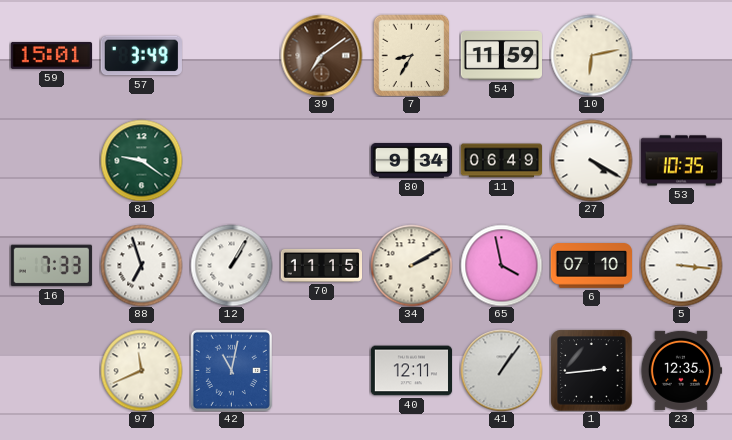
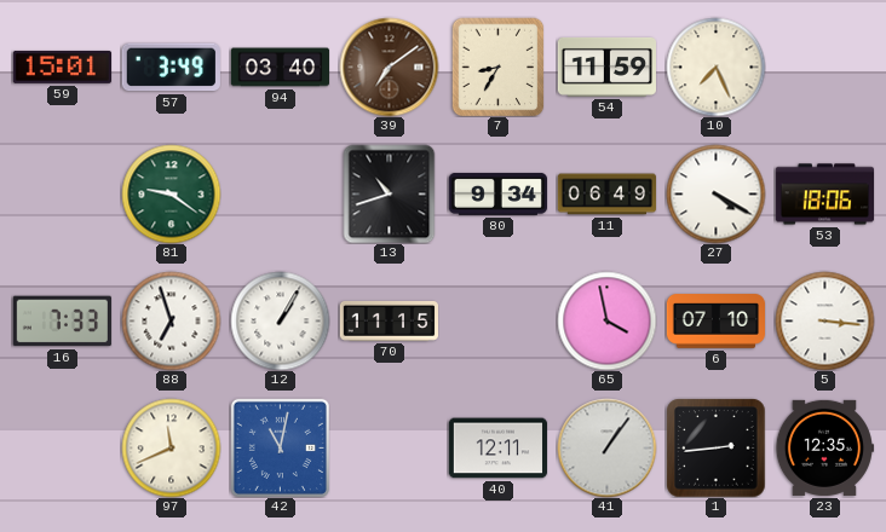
94: none -> 03:40
10: 6:13 -> 7:26
13: none -> 10:42
53: 10:35 -> 18:06
34: 2:10 -> none
